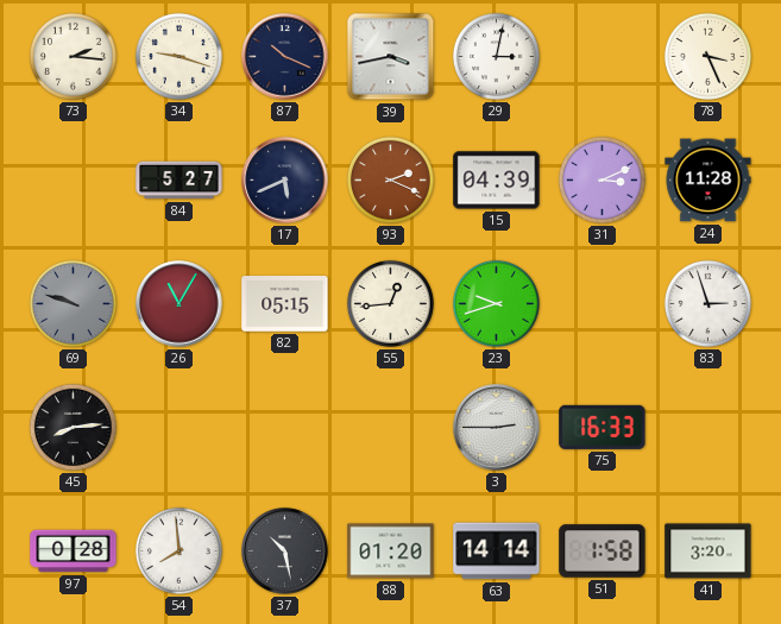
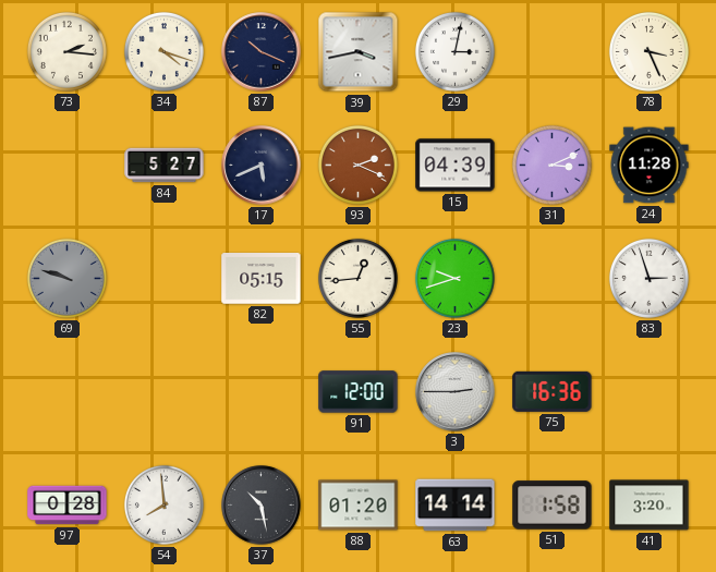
34: 9:18 -> 4:18
26: 11:05 -> none
45: 8:14 -> none
91: none -> 12:00
75: 16:33 -> 16:36
